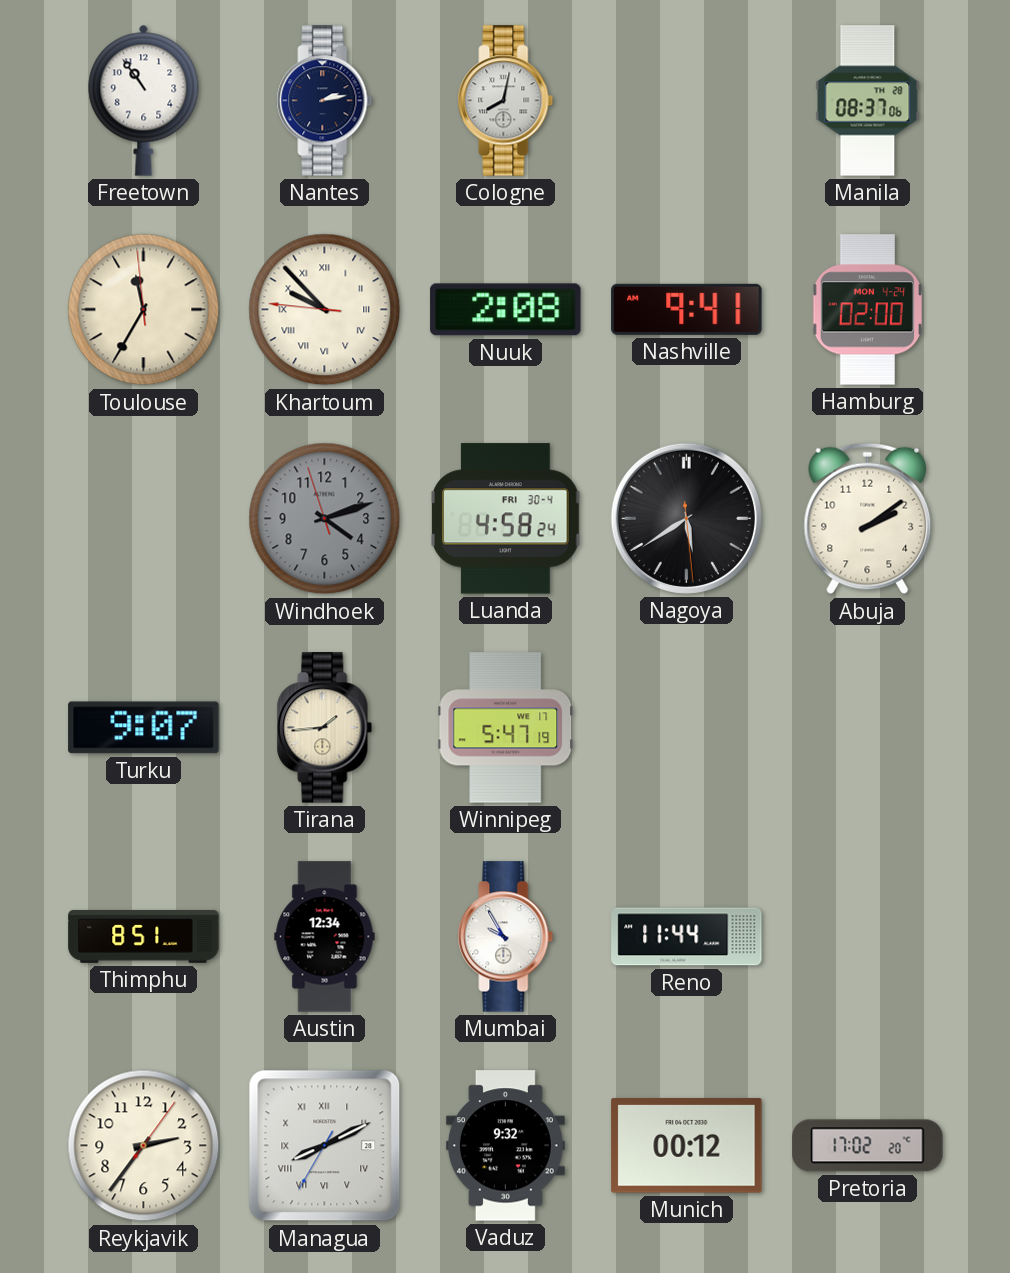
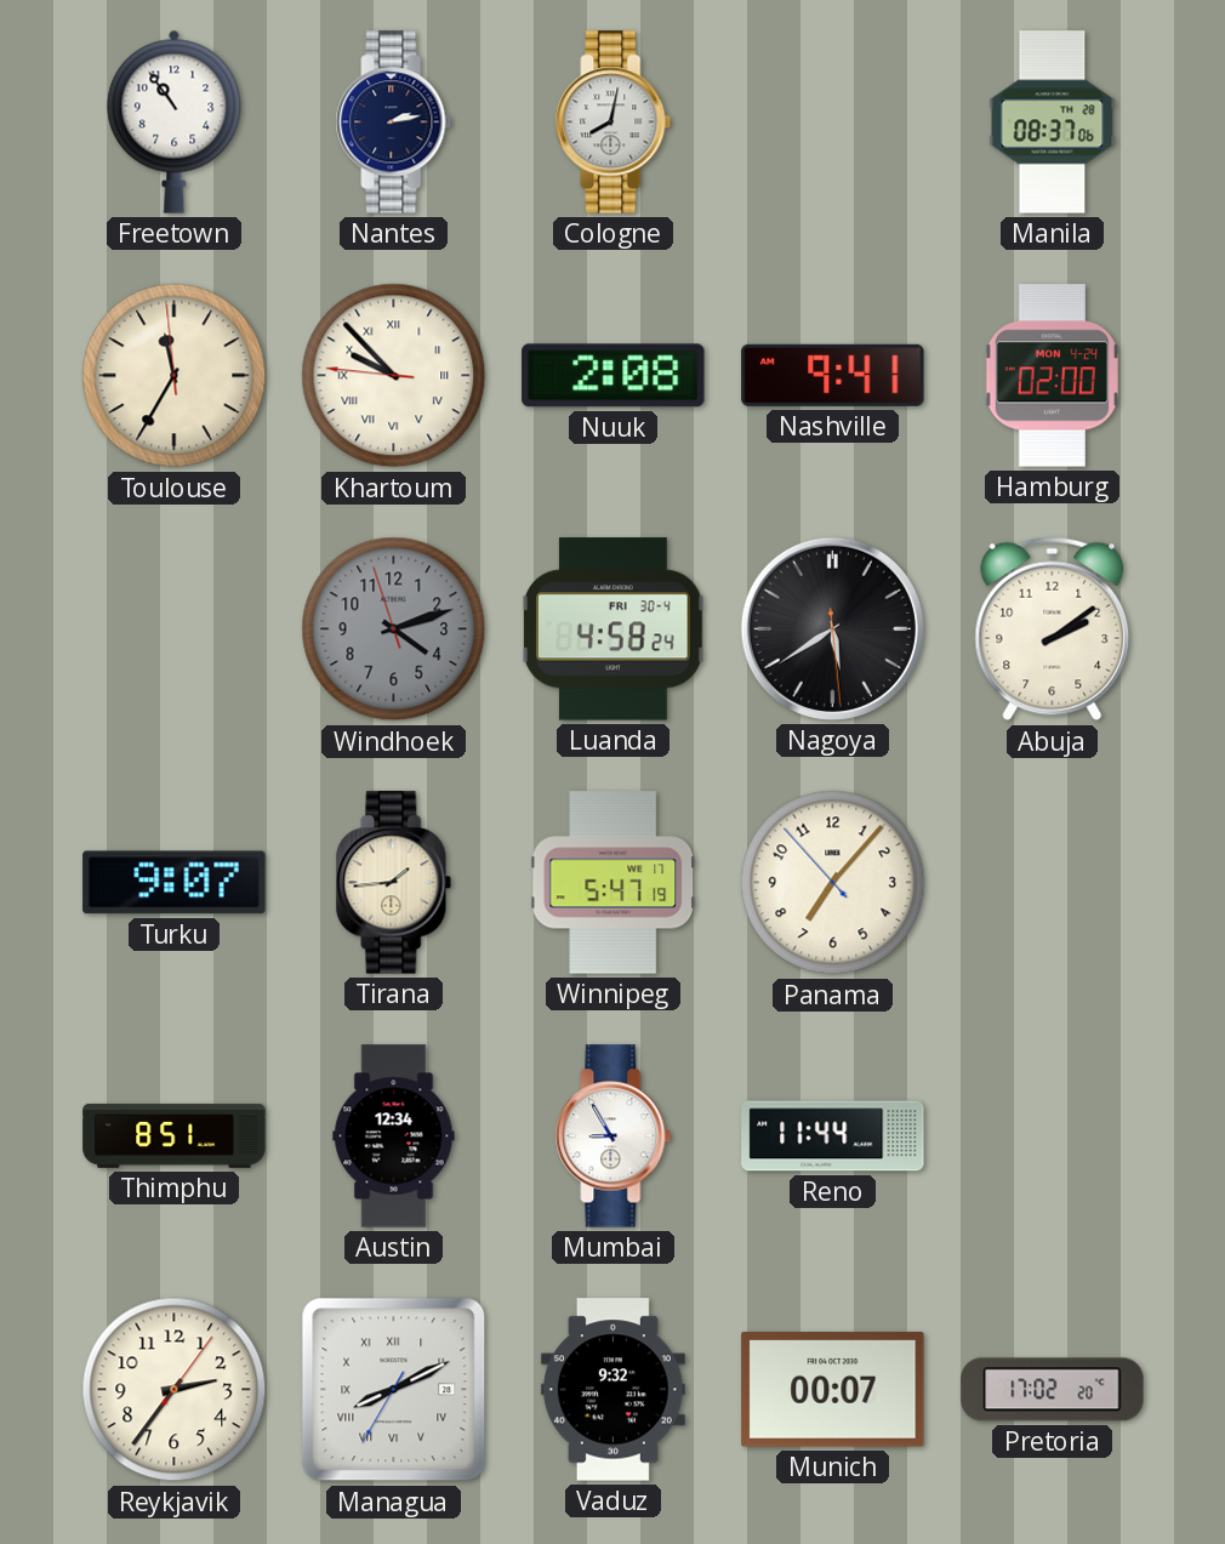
Panama: none -> 7:06
Mumbai: 9:55 -> 8:55
Munich: 00:12 -> 00:07
